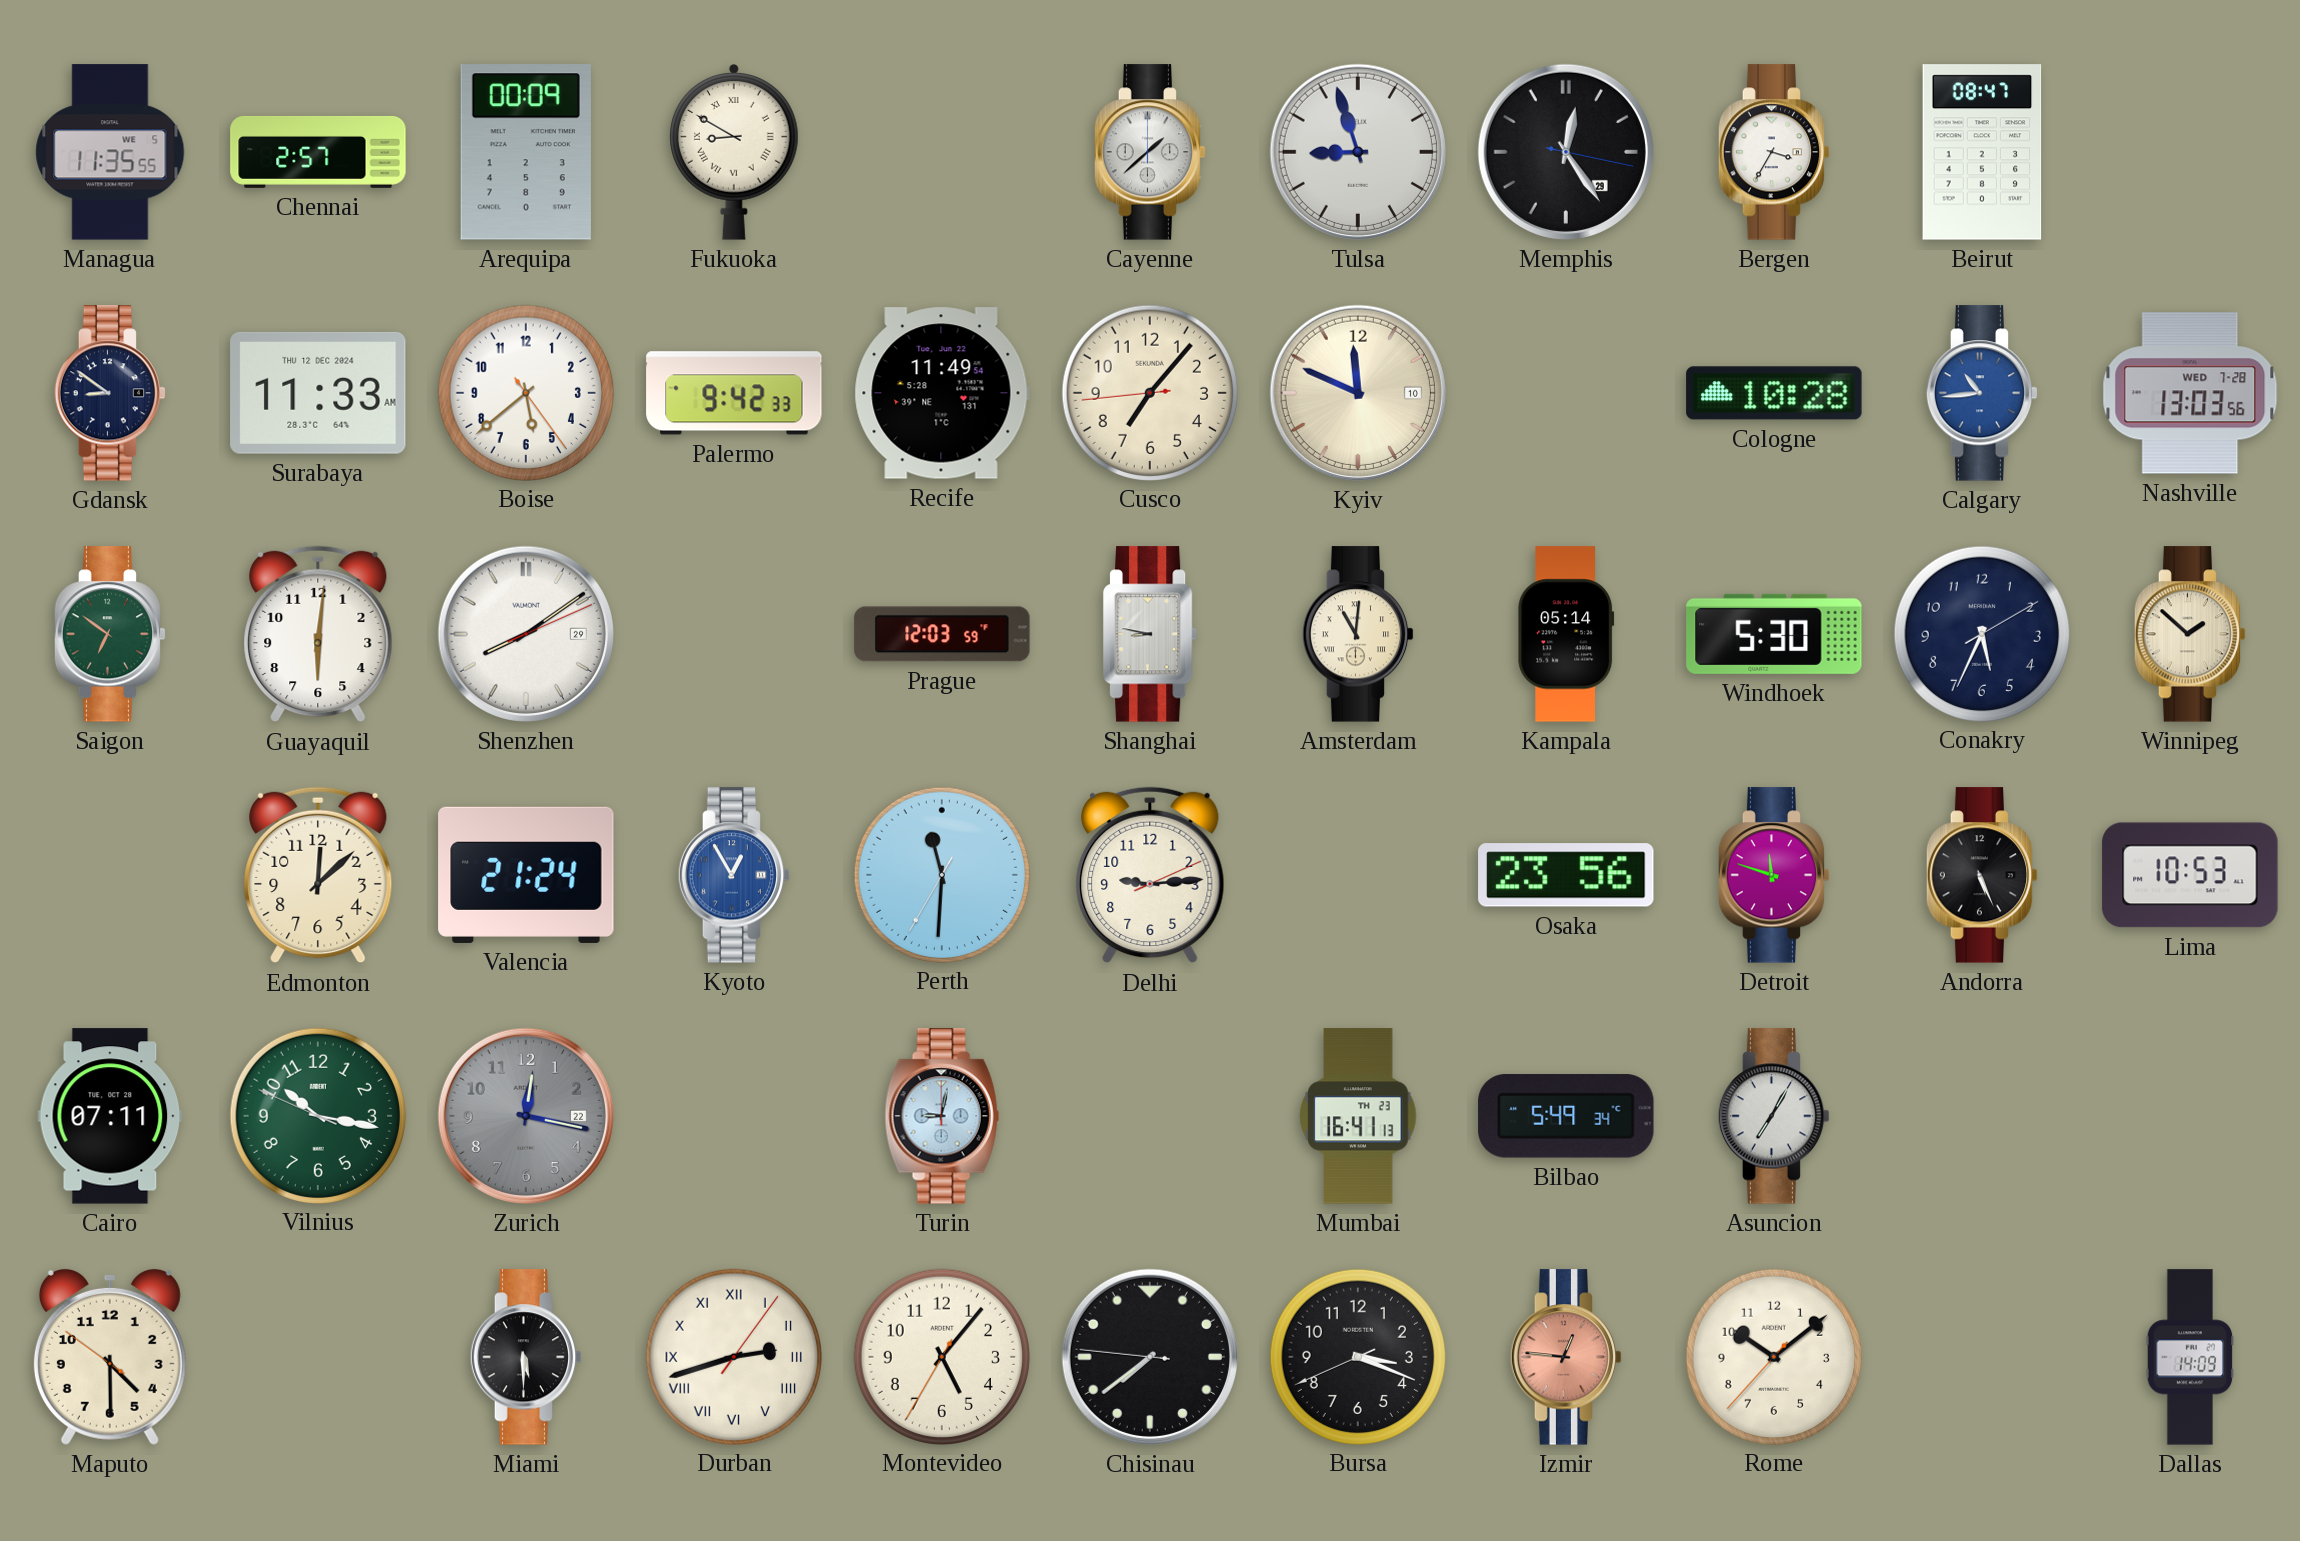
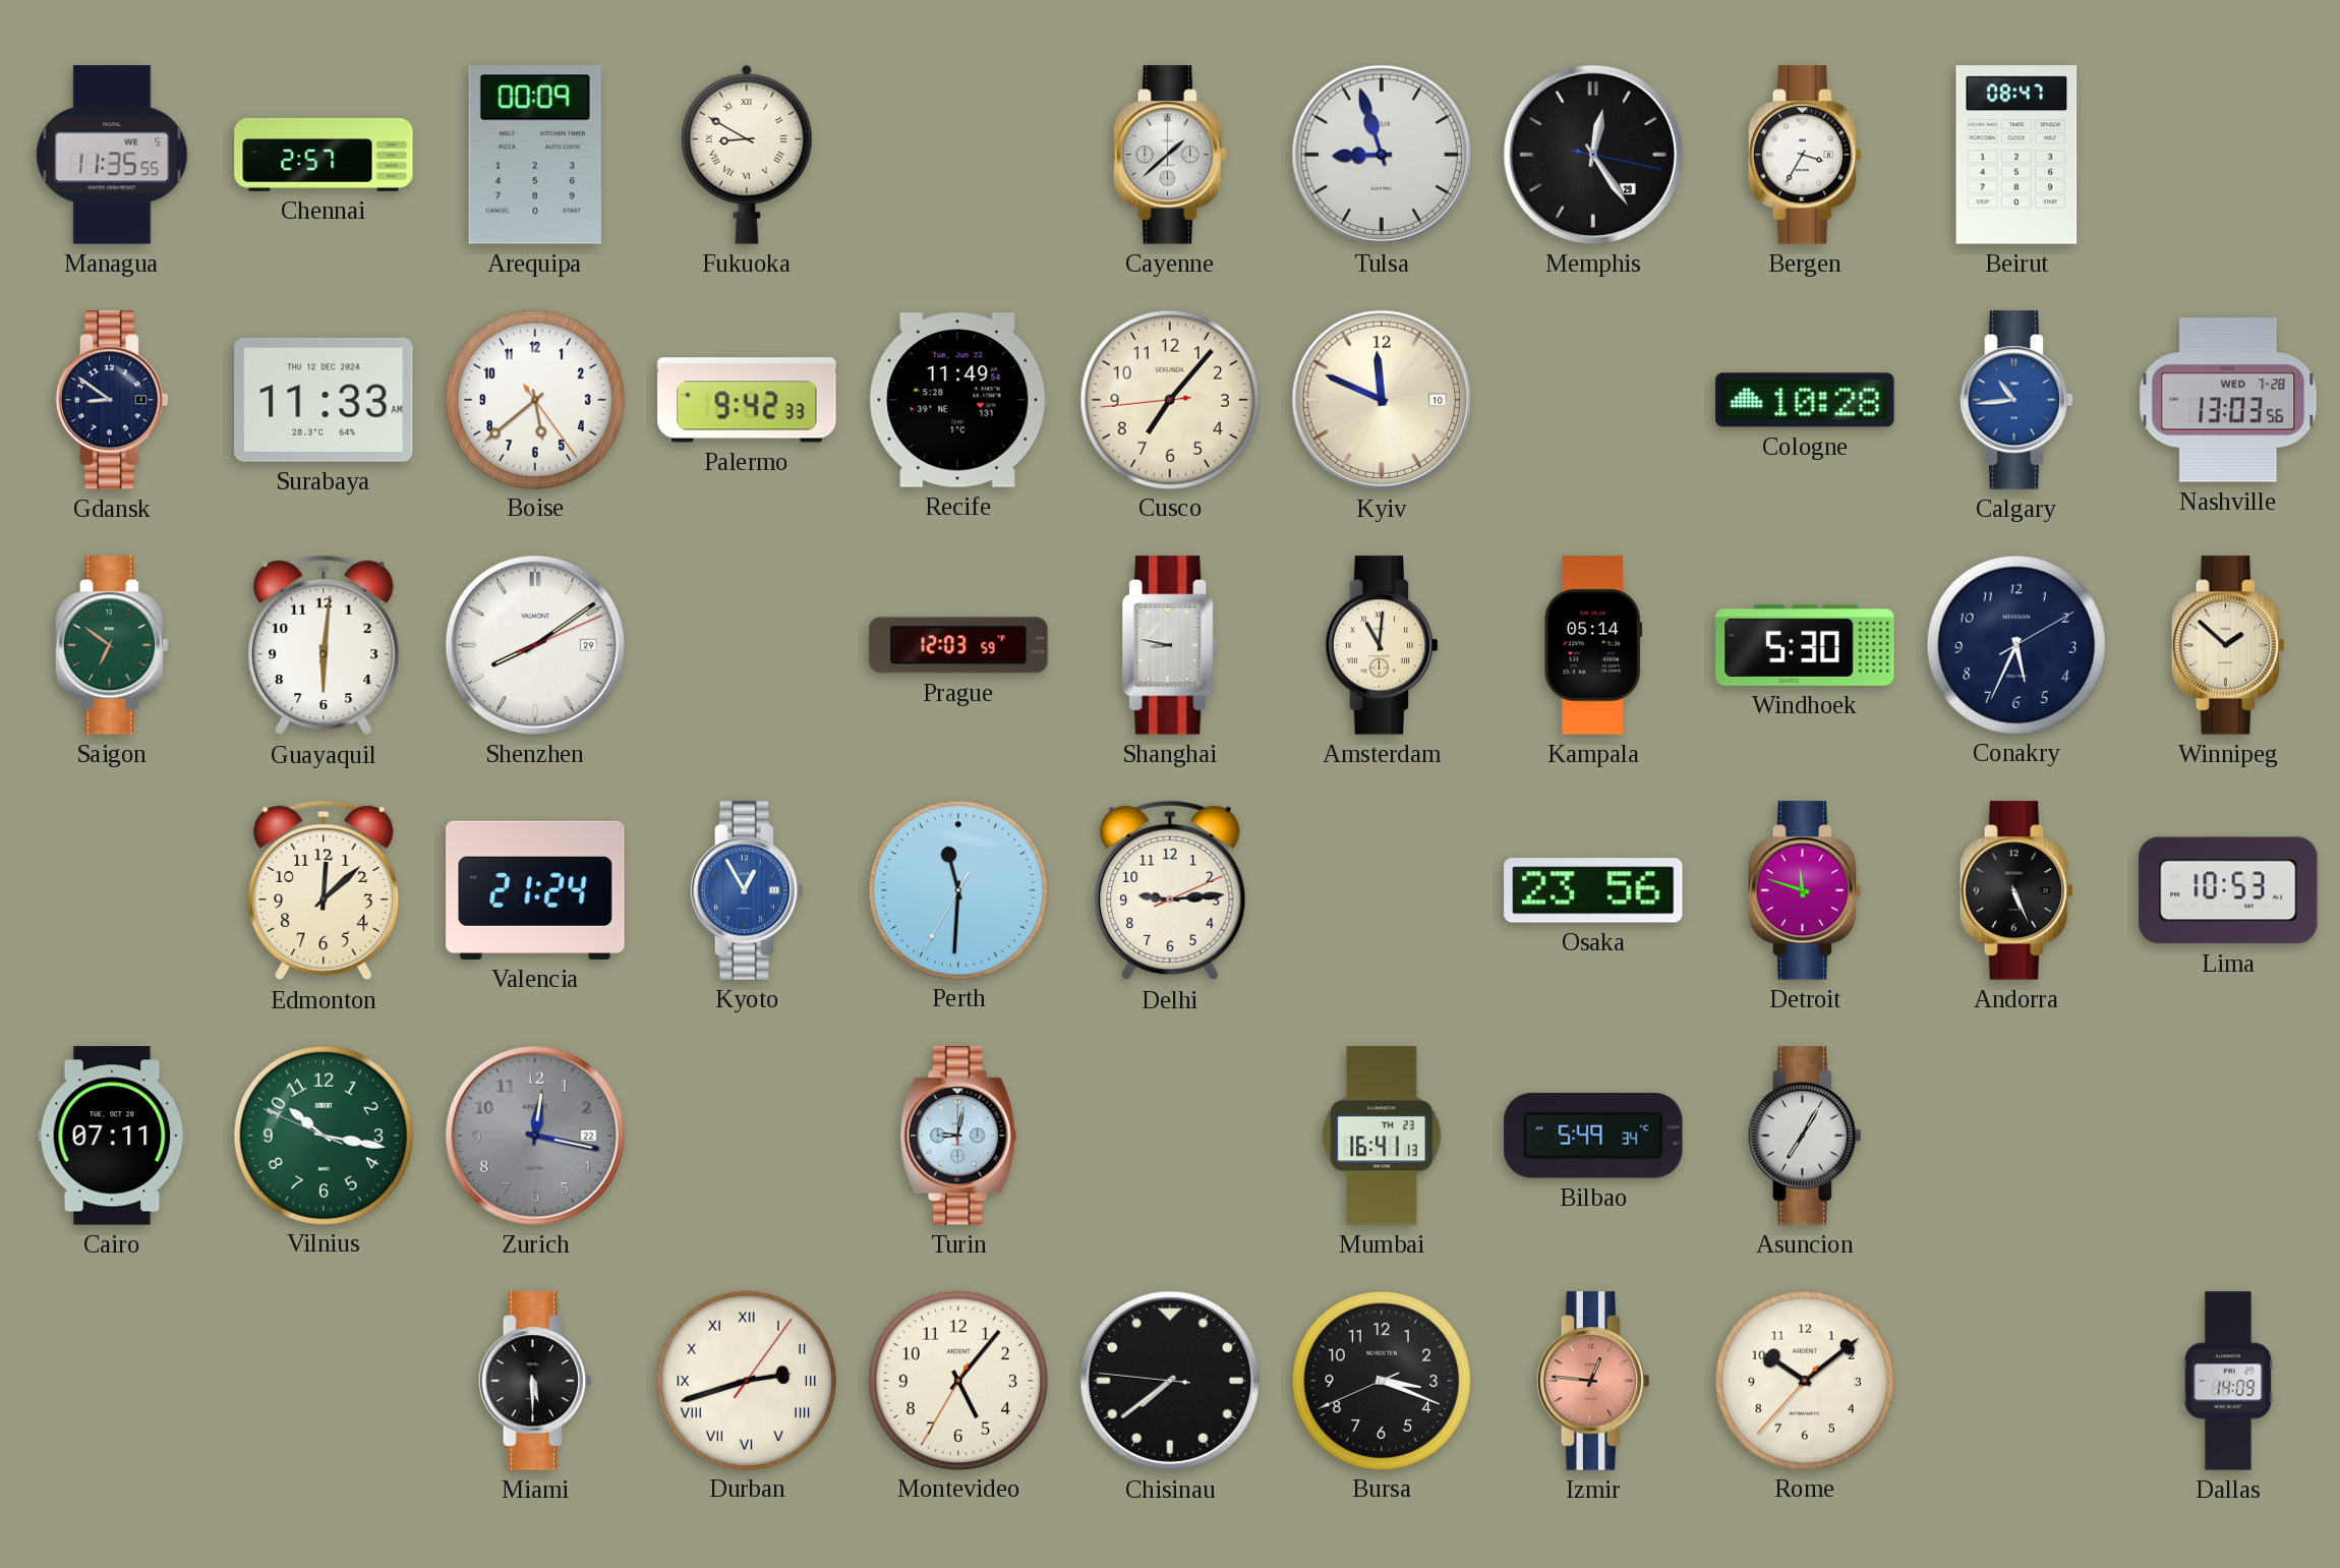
Maputo: 4:29 -> none
